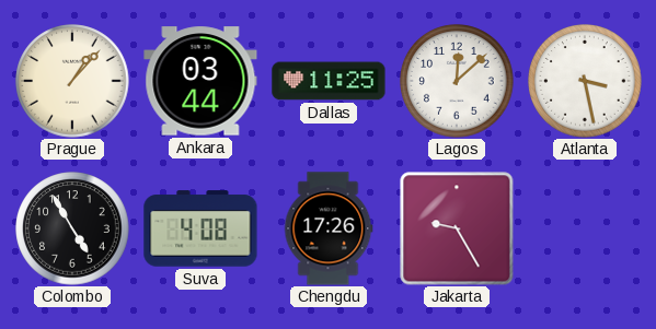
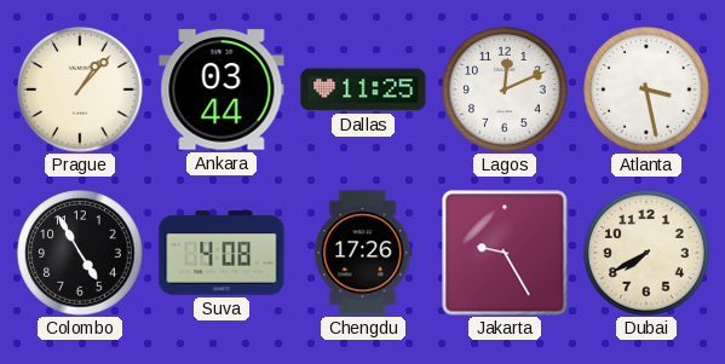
Lagos: 12:08 -> 12:11
Dubai: none -> 7:40
